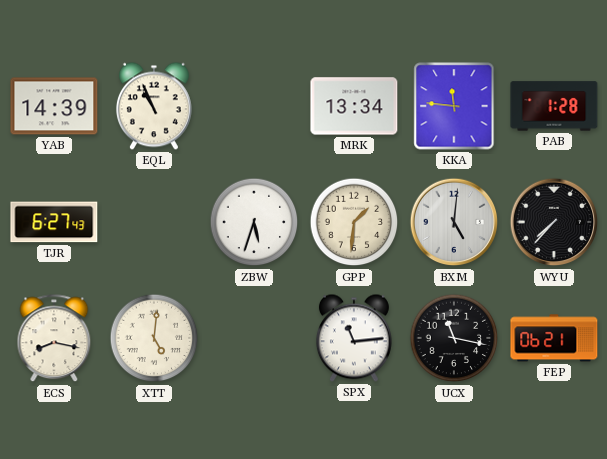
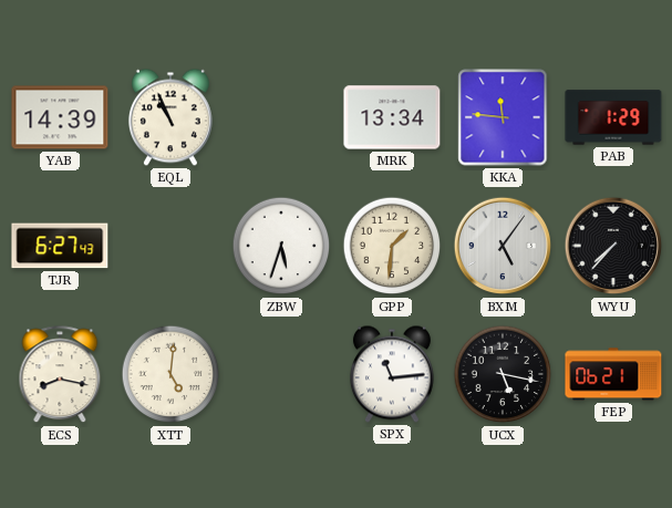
PAB: 1:28 -> 1:29
BXM: 5:01 -> 5:06
UCX: 11:17 -> 5:17
